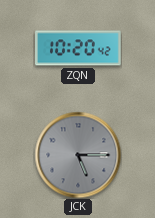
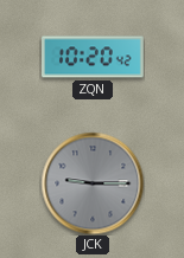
JCK: 5:15 -> 9:15
